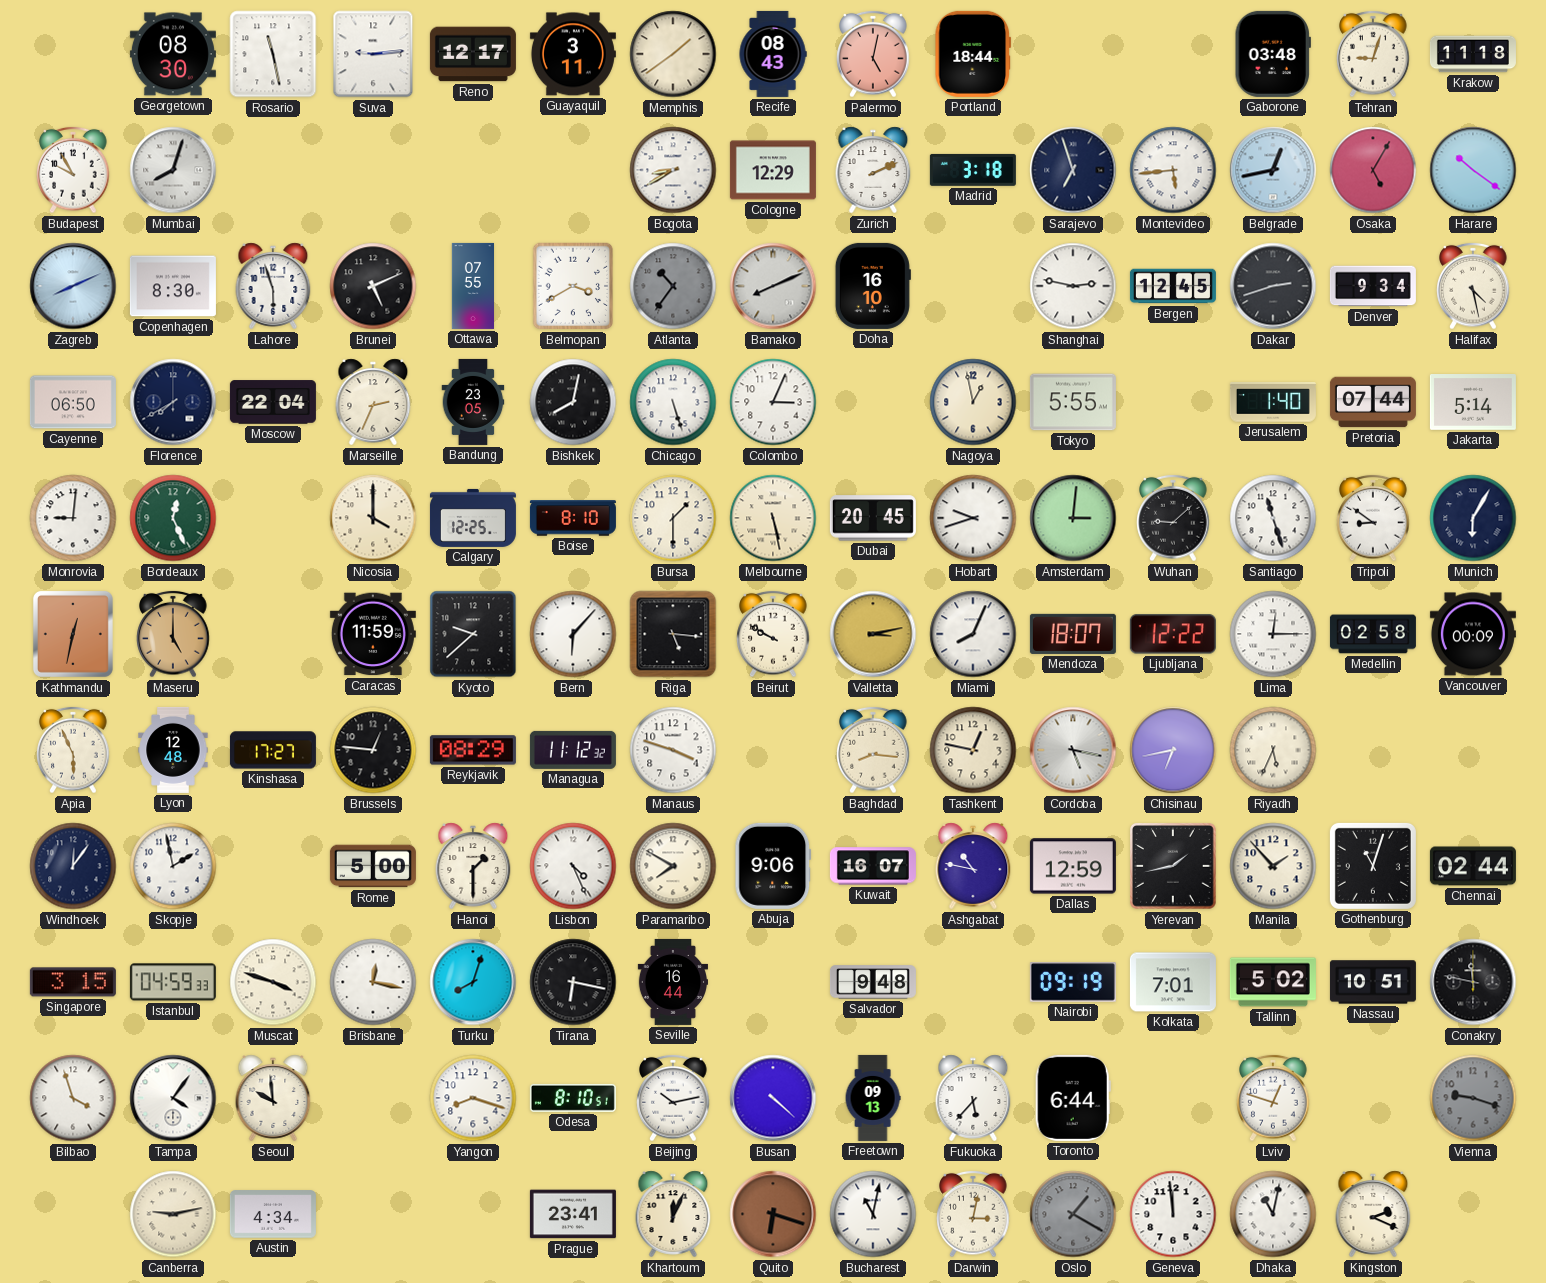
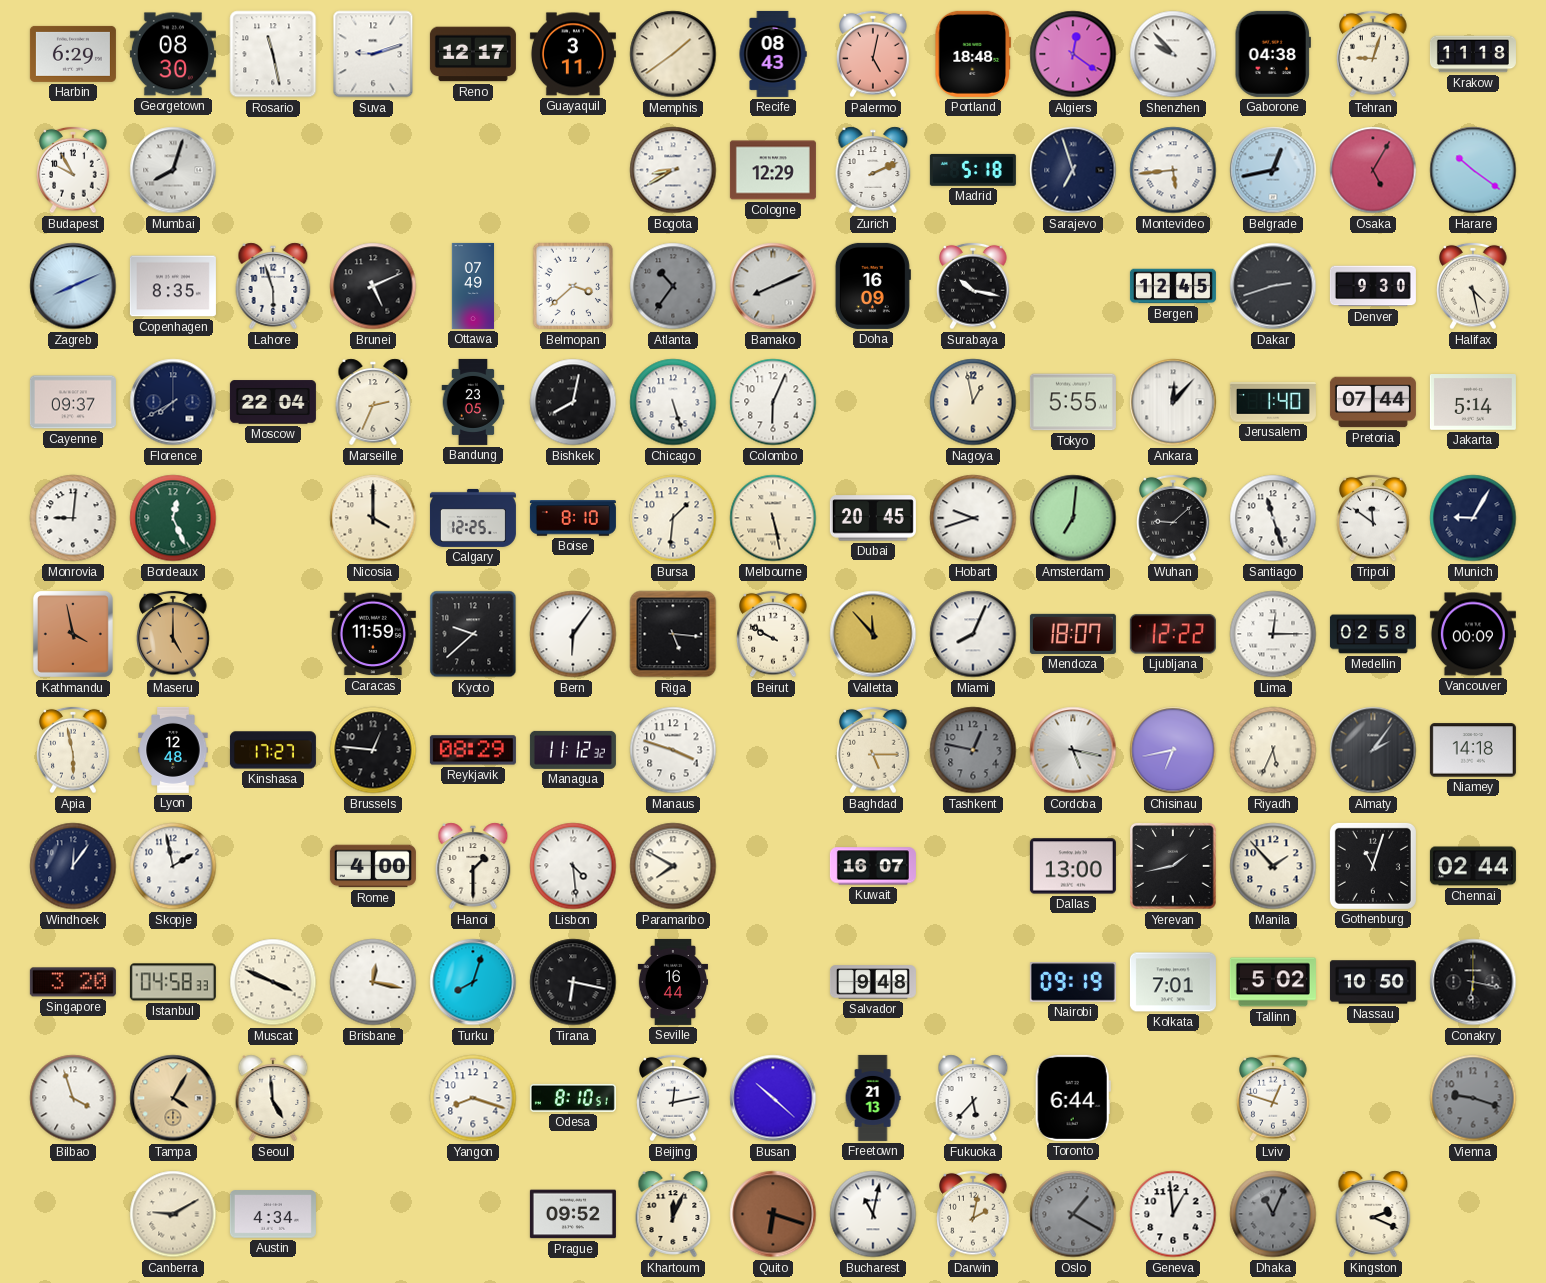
Harbin: none -> 6:29
Suva: 9:14 -> 9:12
Portland: 18:44 -> 18:48
Algiers: none -> 12:21
Shenzhen: none -> 9:53
Gaborone: 03:48 -> 04:38
Madrid: 3:18 -> 5:18
Copenhagen: 8:30 -> 8:35
Ottawa: 07:55 -> 07:49
Belmopan: 3:40 -> 3:38
Doha: 16:10 -> 16:09
Surabaya: none -> 10:17
Shanghai: 2:47 -> none
Denver: 9:34 -> 9:30
Cayenne: 06:50 -> 09:37
Colombo: 3:04 -> 6:04
Ankara: none -> 12:07
Bursa: 1:30 -> 1:31
Amsterdam: 3:01 -> 7:01
Tripoli: 8:51 -> 11:51
Munich: 6:05 -> 9:05
Kathmandu: 12:32 -> 3:58
Bern: 6:07 -> 6:06
Valletta: 3:13 -> 11:53
Apia: 5:56 -> 5:58
Baghdad: 8:16 -> 5:15
Tashkent dial: cream -> grey
Almaty: none -> 2:06
Niamey: none -> 14:18
Rome: 5:00 -> 4:00
Lisbon: 4:26 -> 4:29
Abuja: 9:06 -> none
Ashgabat: 10:47 -> none
Dallas: 12:59 -> 13:00
Singapore: 3:15 -> 3:20
Istanbul: 04:59 -> 04:58
Muscat: 3:48 -> 3:49
Nassau: 10:51 -> 10:50
Conakry: 11:47 -> 6:17
Tampa: 4:06 -> 4:05
Tampa dial: white -> champagne
Seoul: 9:59 -> 4:59
Beijing: 10:13 -> 12:13
Busan: 4:22 -> 10:22
Freetown: 09:13 -> 21:13
Canberra: 9:13 -> 9:10
Prague: 23:41 -> 09:52
Darwin: 3:02 -> 2:02
Geneva: 11:59 -> 12:59
Dhaka: 11:02 -> 11:04
Dhaka dial: white -> grey
